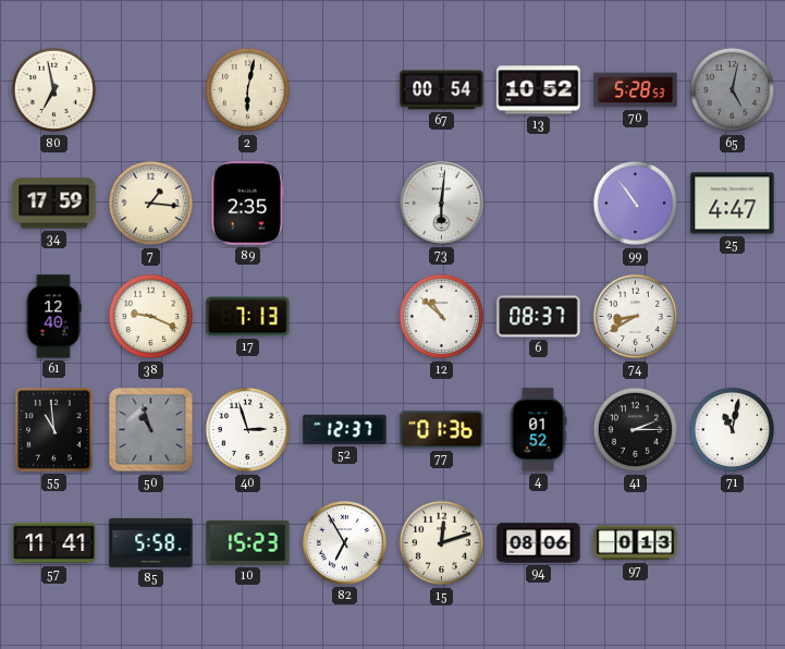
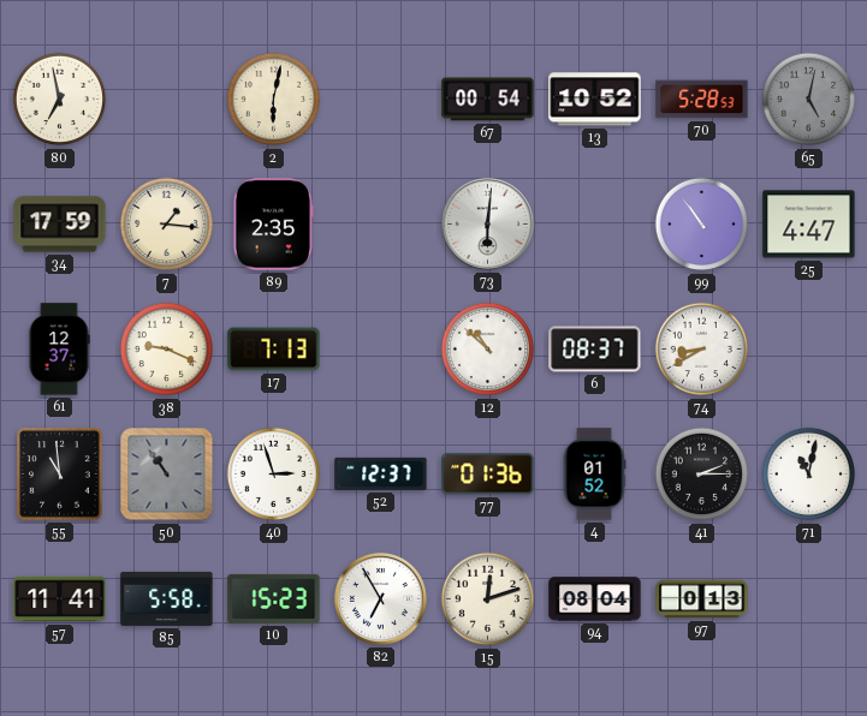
61: 12:40 -> 12:37
50: 10:57 -> 10:54
94: 08:06 -> 08:04
